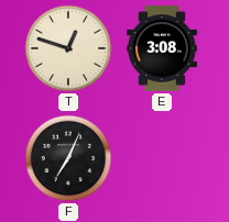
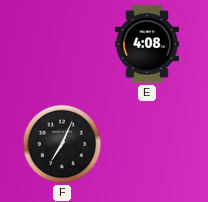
T: 12:48 -> none
E: 3:08 -> 4:08
